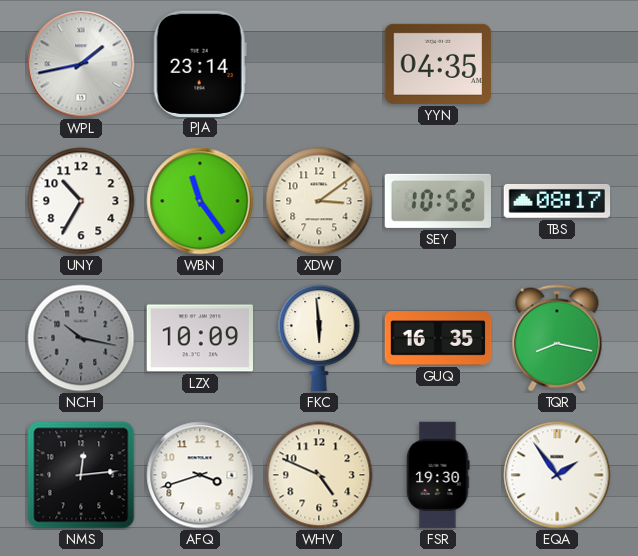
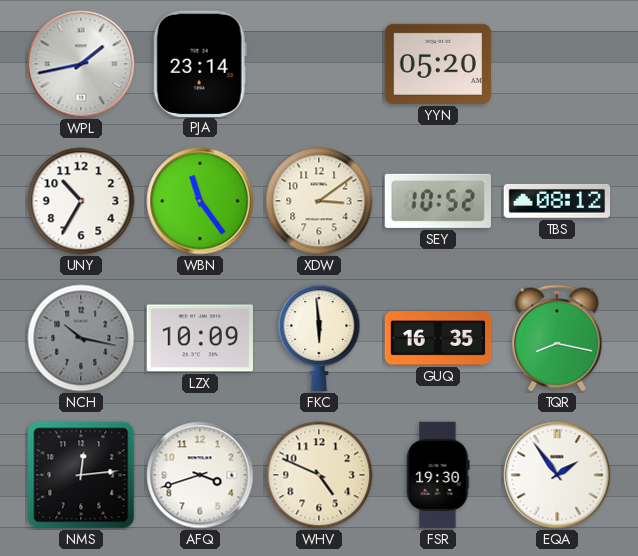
YYN: 04:35 -> 05:20
TBS: 08:17 -> 08:12
